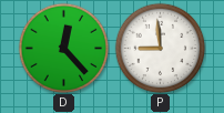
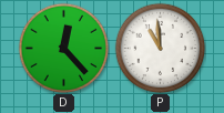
P: 8:59 -> 10:59
